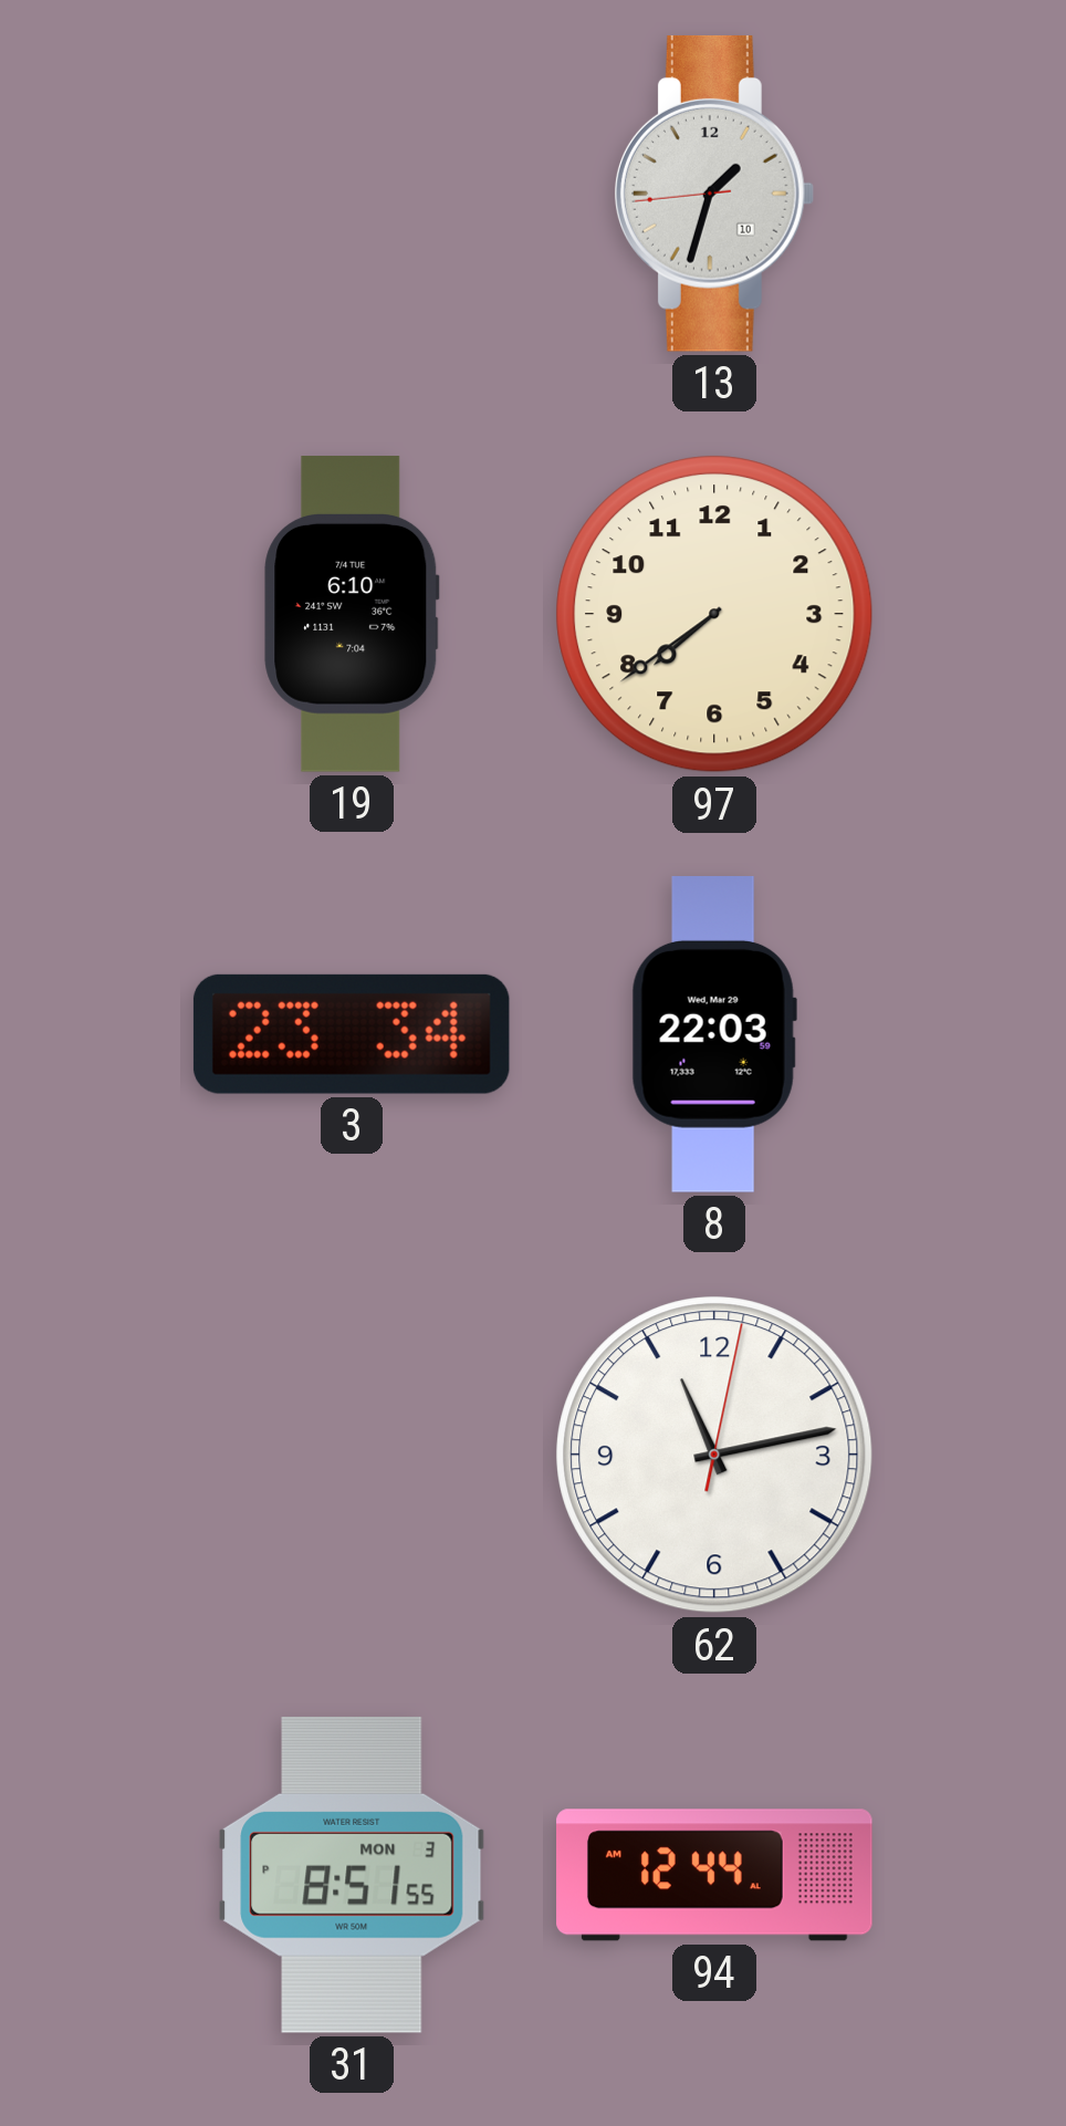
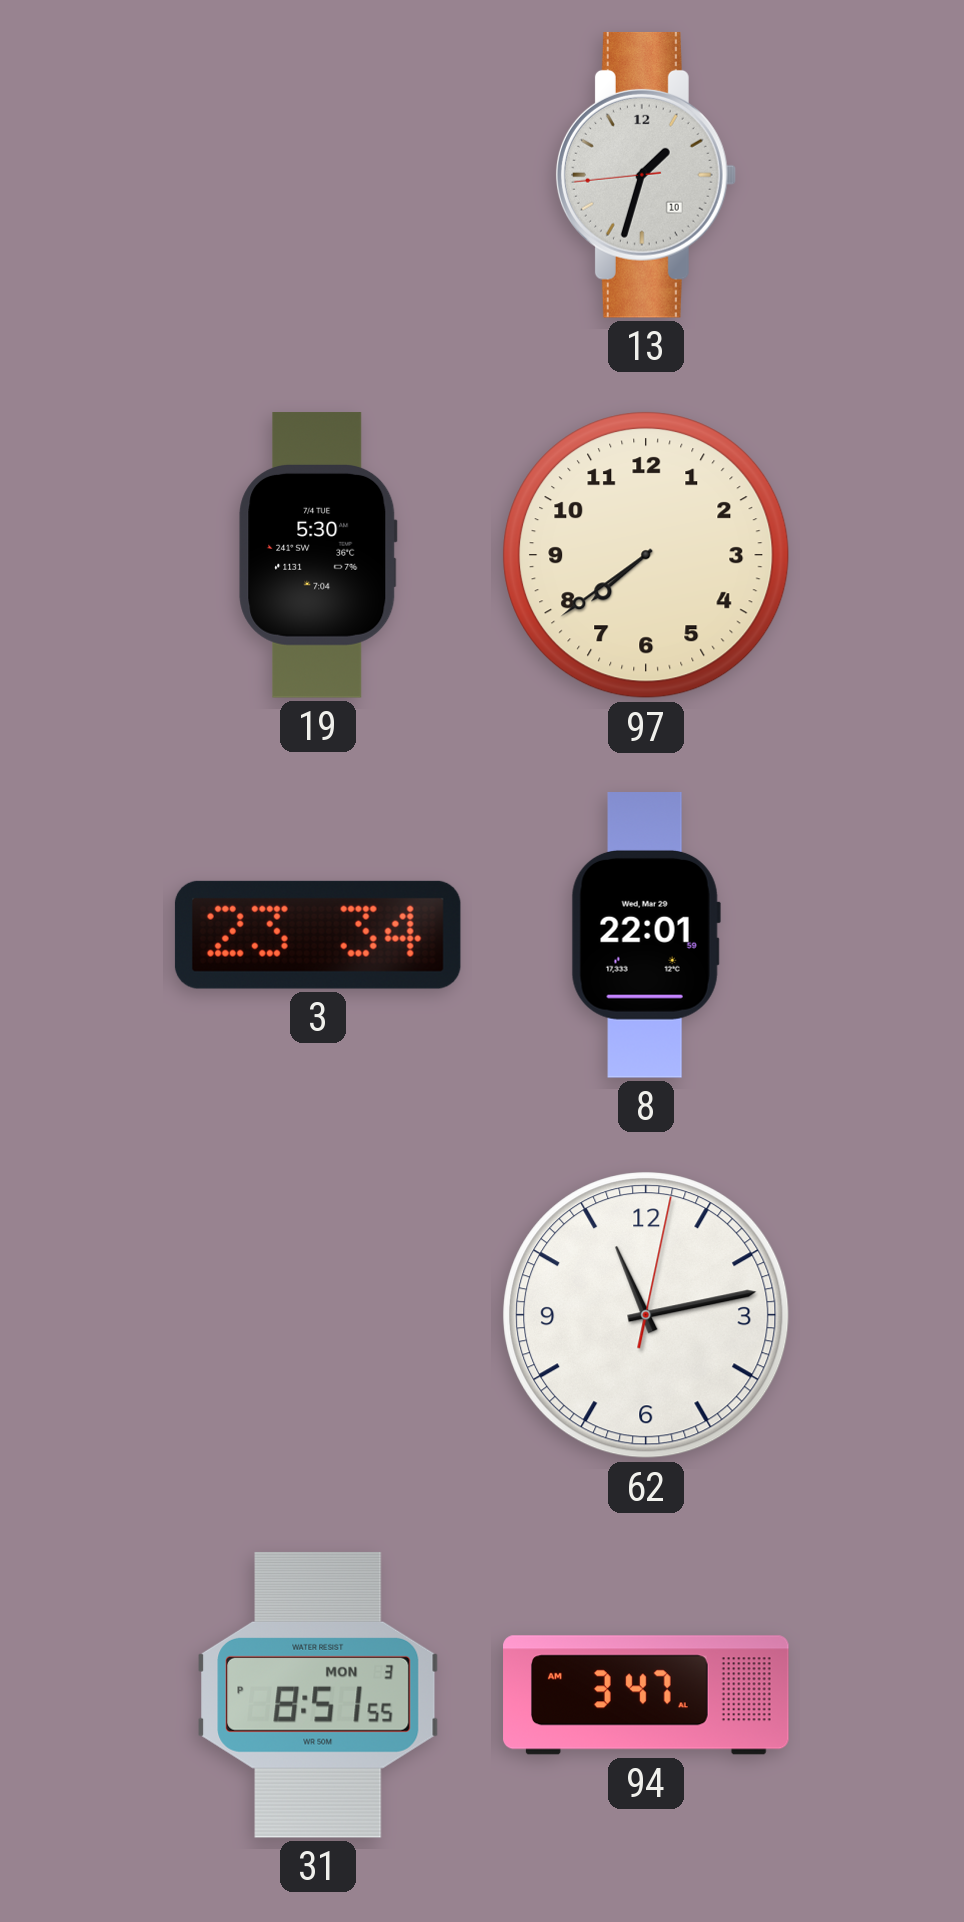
19: 6:10 -> 5:30
8: 22:03 -> 22:01
94: 12:44 -> 3:47
